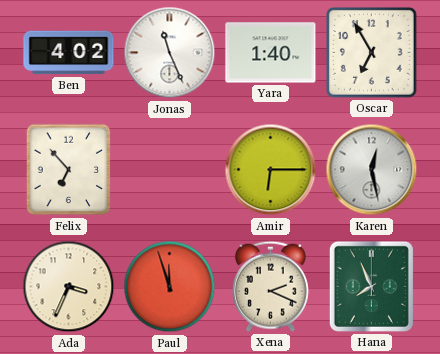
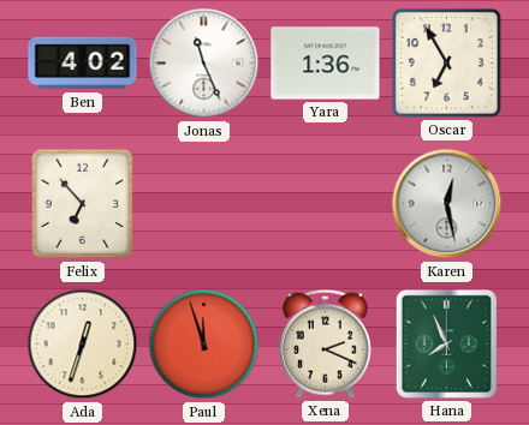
Yara: 1:40 -> 1:36
Amir: 6:15 -> none
Ada: 3:34 -> 12:33
